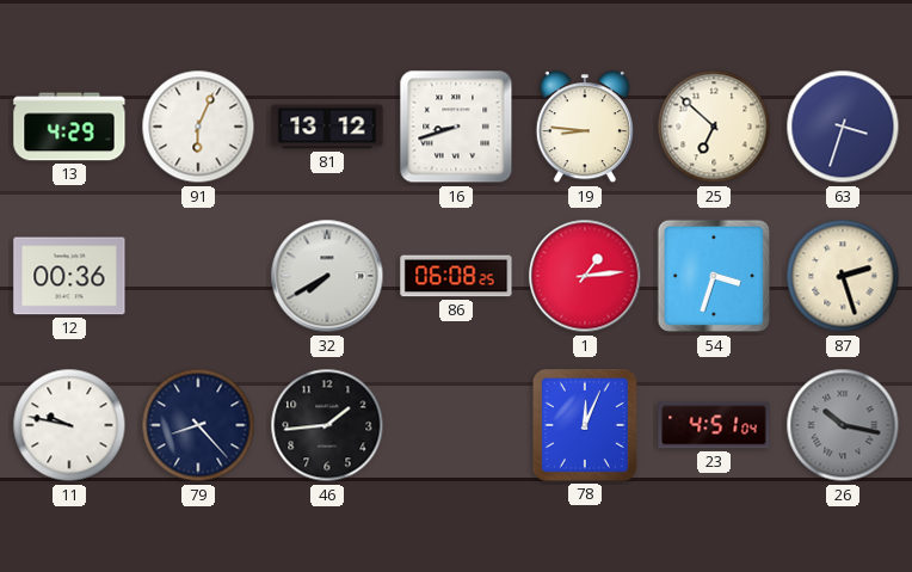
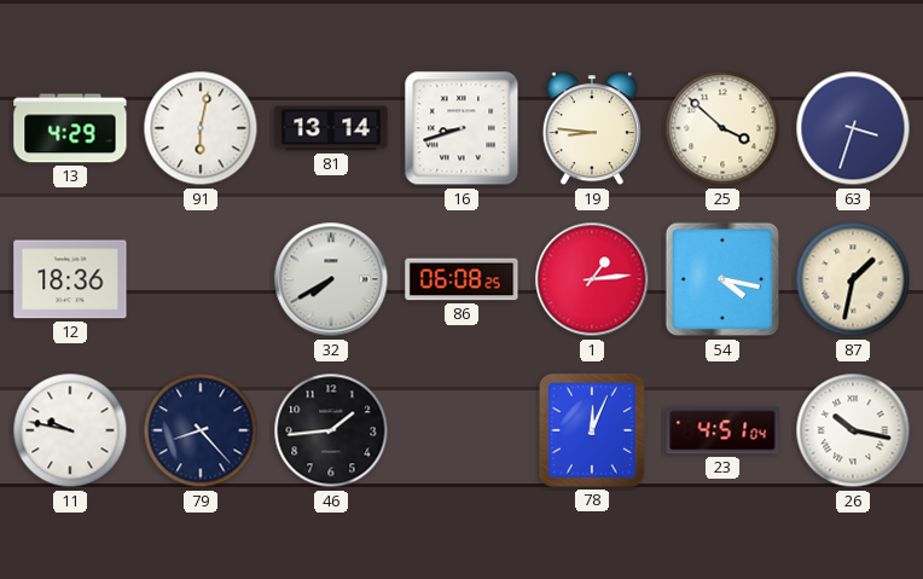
91: 6:04 -> 6:02
81: 13:12 -> 13:14
25: 6:52 -> 3:52
12: 00:36 -> 18:36
54: 3:33 -> 4:17
87: 2:27 -> 1:32
26 dial: grey -> white
